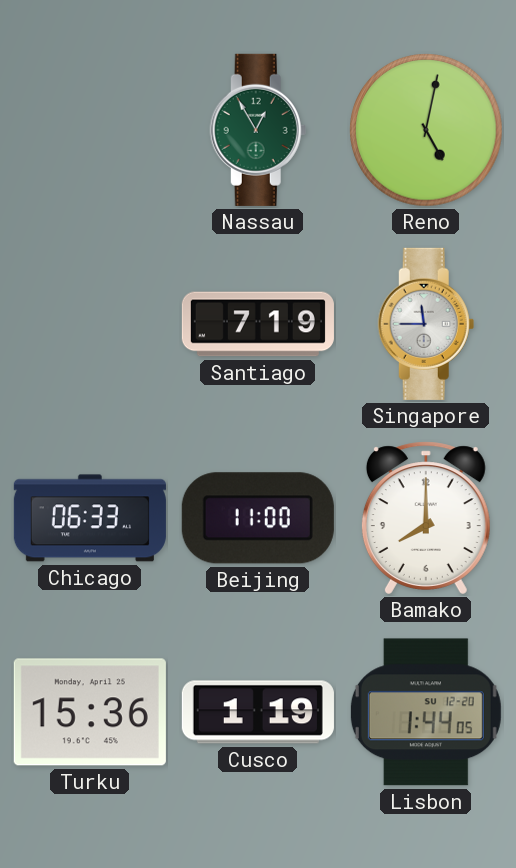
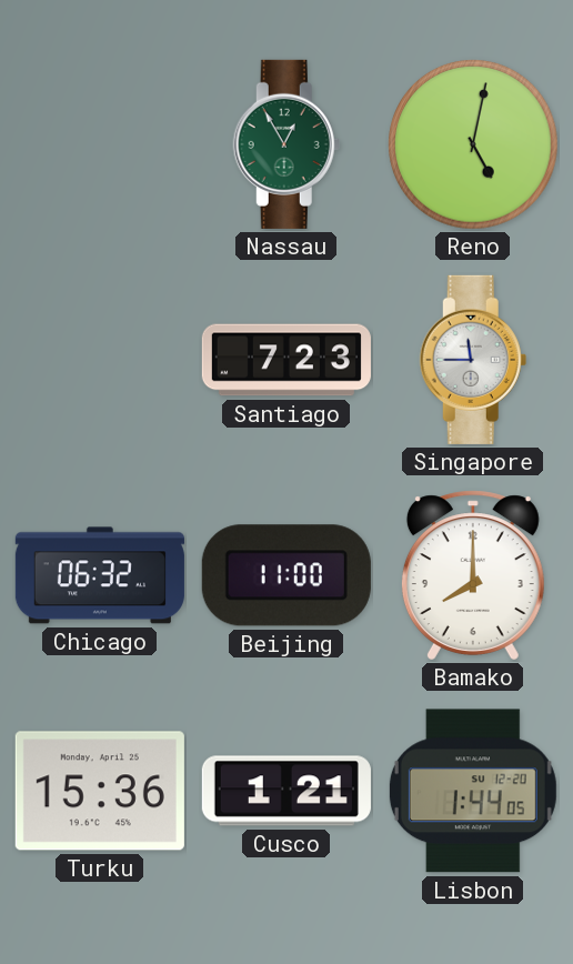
Santiago: 7:19 -> 7:23
Chicago: 06:33 -> 06:32
Cusco: 1:19 -> 1:21
